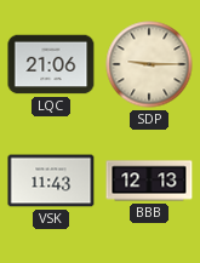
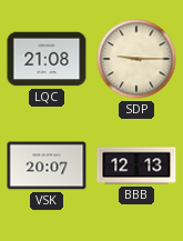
LQC: 21:06 -> 21:08
VSK: 11:43 -> 20:07
